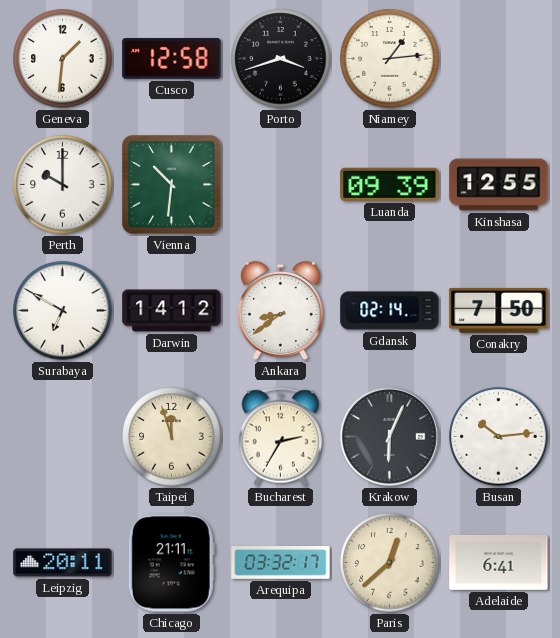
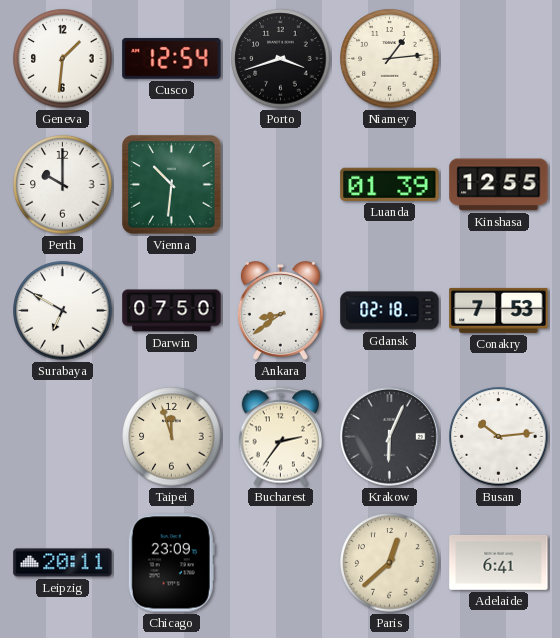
Cusco: 12:58 -> 12:54
Luanda: 09:39 -> 01:39
Darwin: 14:12 -> 07:50
Gdansk: 02:14 -> 02:18
Conakry: 7:50 -> 7:53
Bucharest: 2:35 -> 2:36
Chicago: 21:11 -> 23:09
Arequipa: 03:32 -> none
